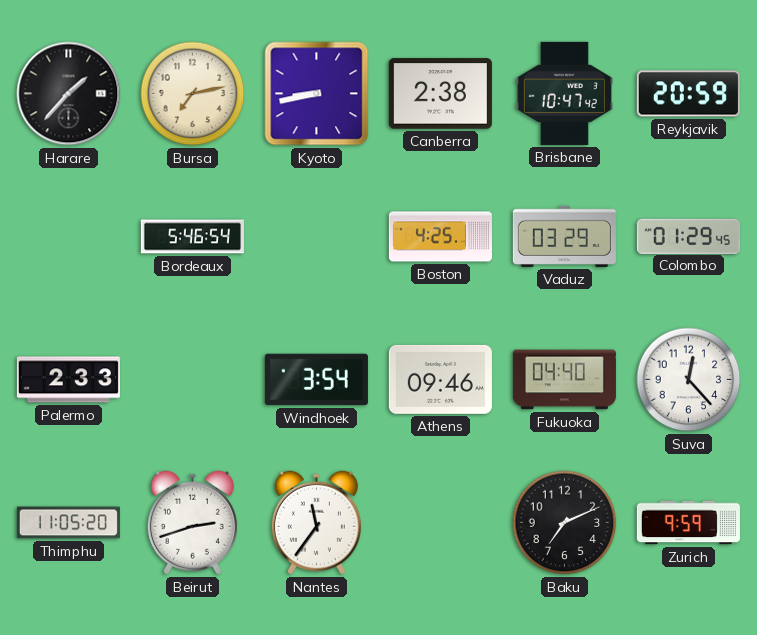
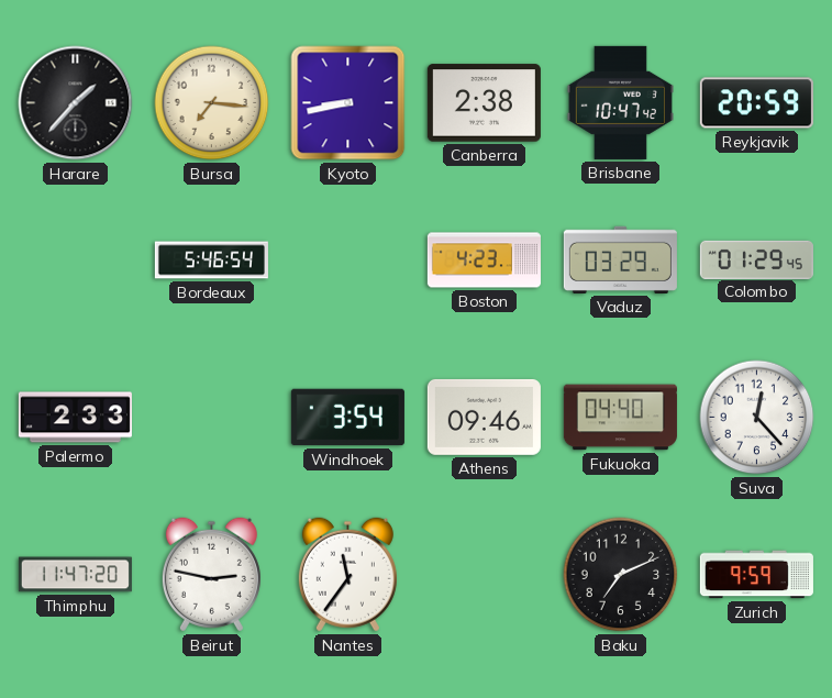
Bursa: 7:13 -> 7:16
Boston: 4:25 -> 4:23
Thimphu: 11:05 -> 11:47
Beirut: 2:42 -> 2:47
